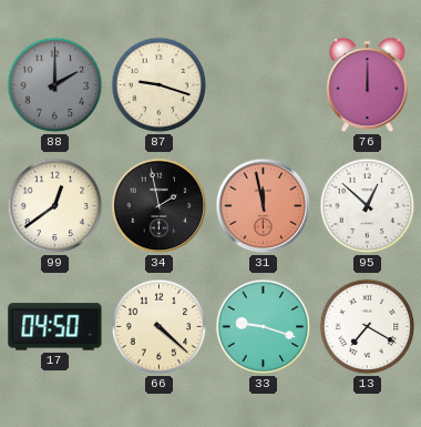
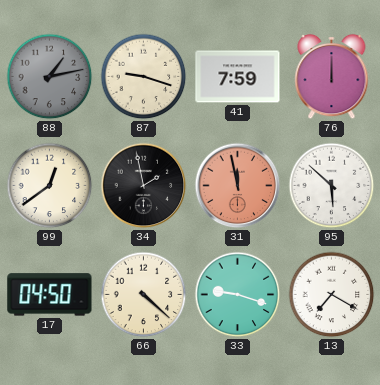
88: 2:00 -> 1:13
41: none -> 7:59
95: 12:52 -> 5:52
